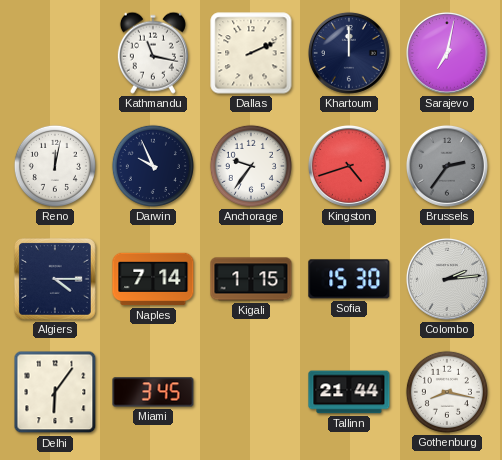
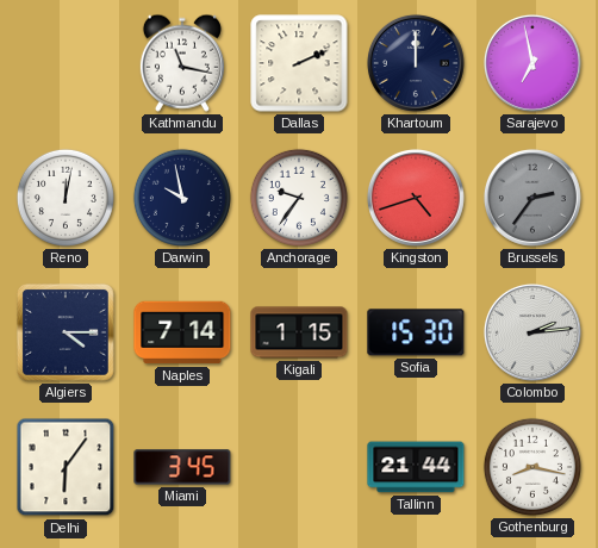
Sarajevo: 7:02 -> 6:58
Darwin: 9:56 -> 9:58
